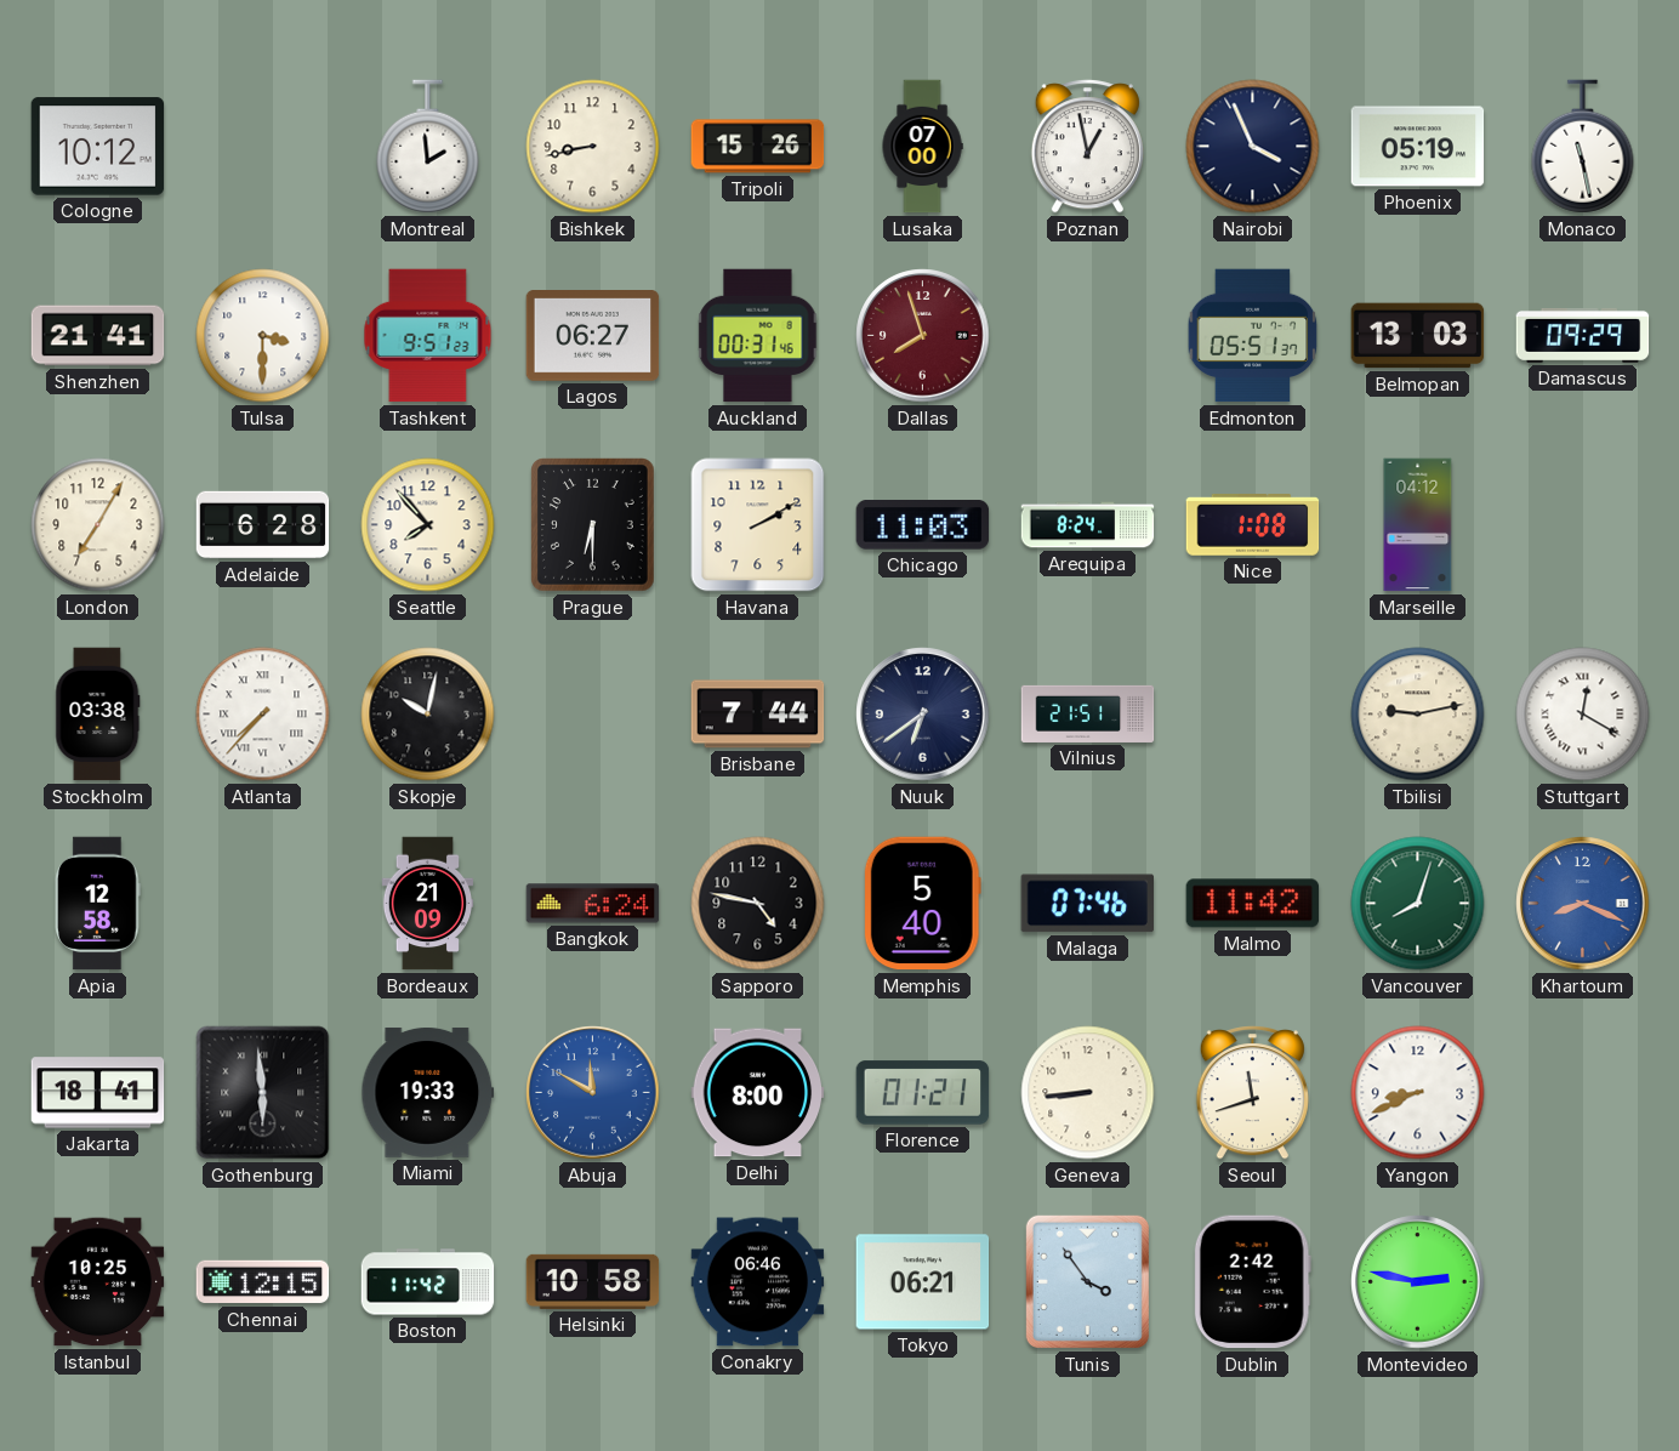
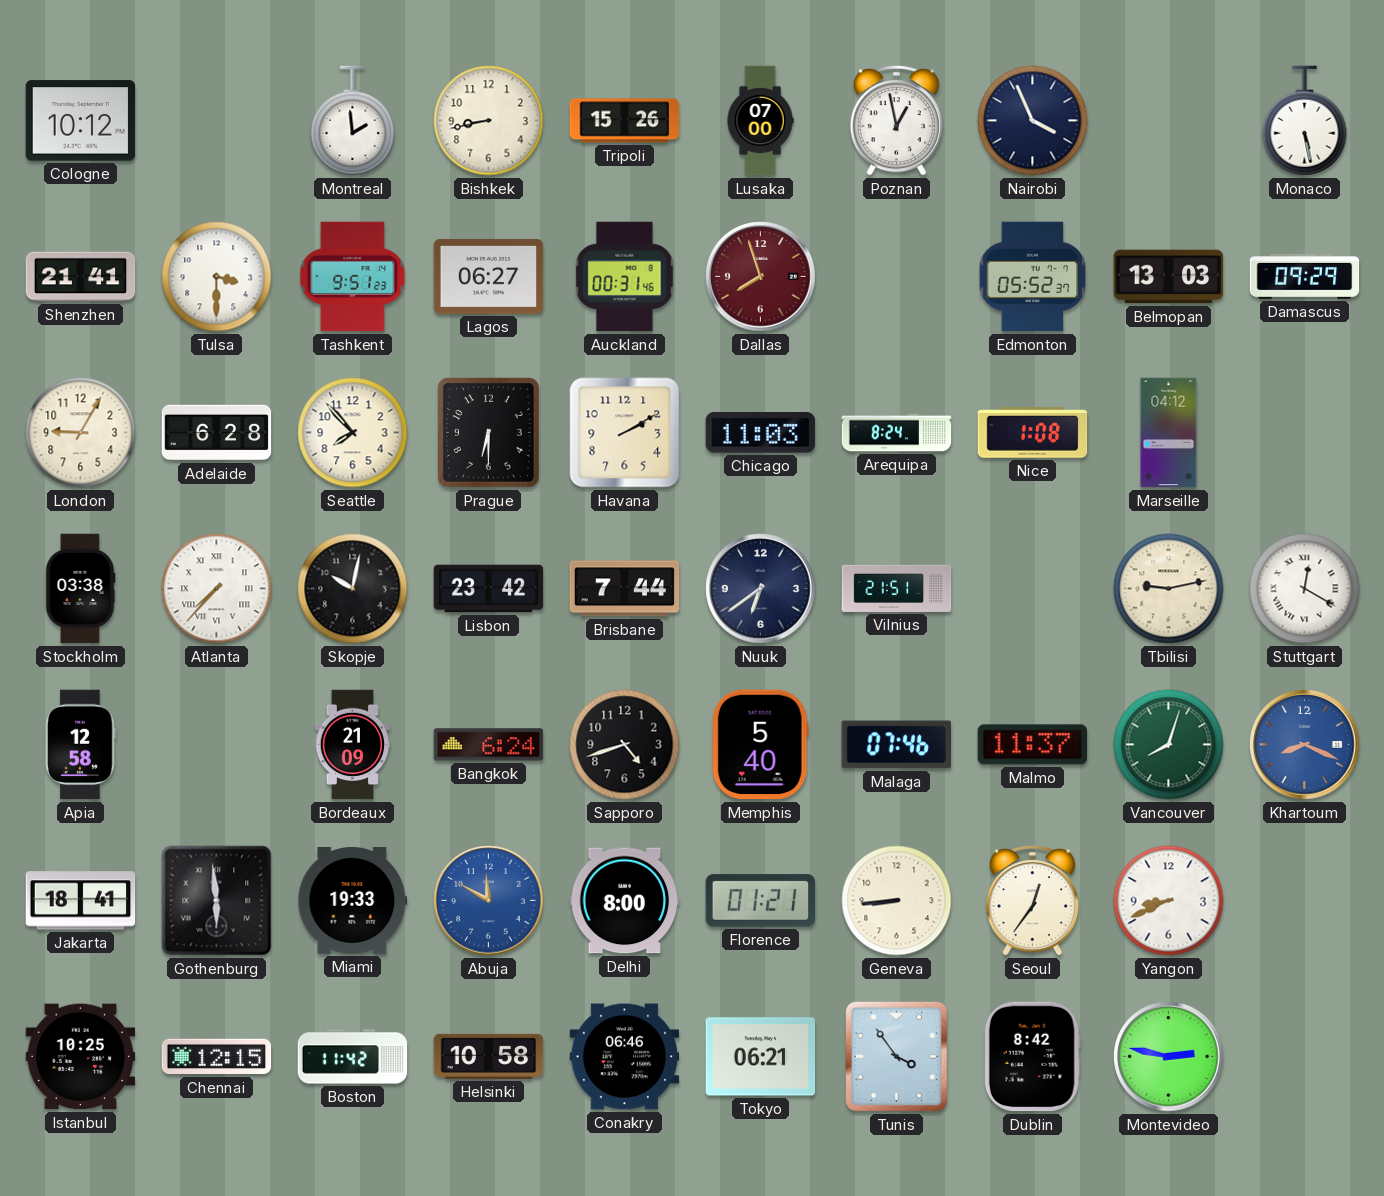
Phoenix: 05:19 -> none
Monaco: 11:28 -> 5:28
Edmonton: 05:51 -> 05:52
London: 7:05 -> 9:05
Lisbon: none -> 23:42
Sapporo: 4:47 -> 4:42
Malmo: 11:42 -> 11:37
Seoul: 11:42 -> 12:36
Dublin: 2:42 -> 8:42
